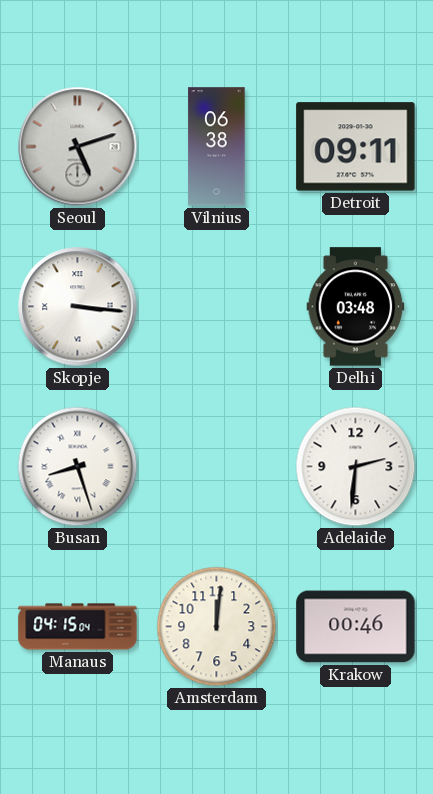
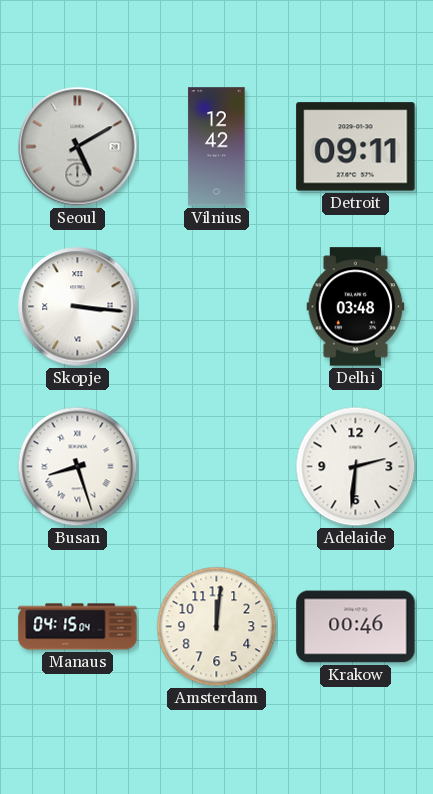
Seoul: 5:12 -> 5:10
Vilnius: 06:38 -> 12:42
